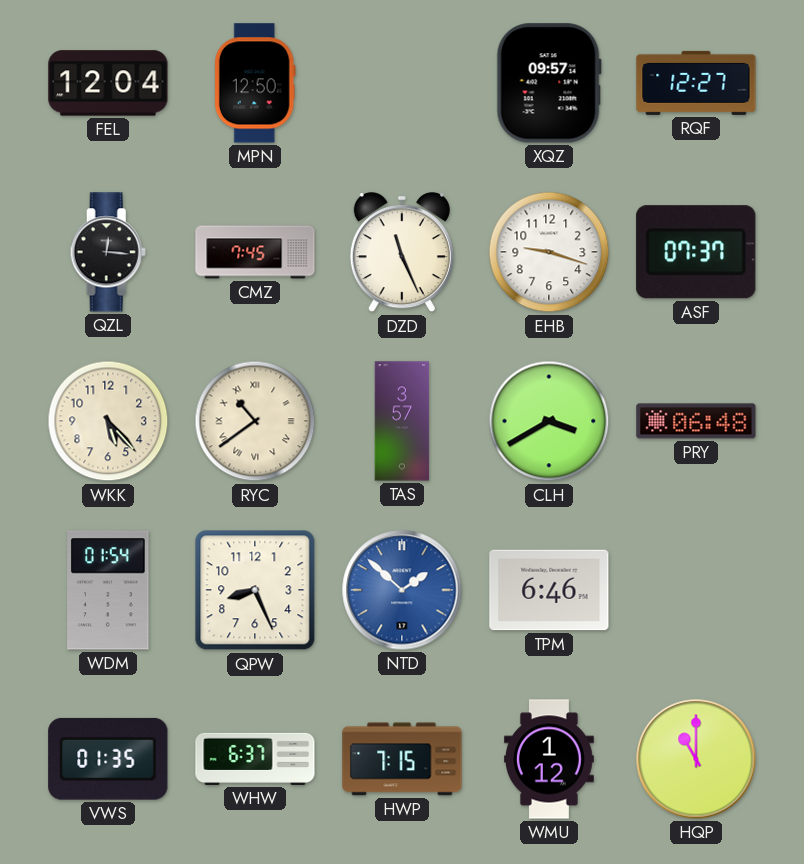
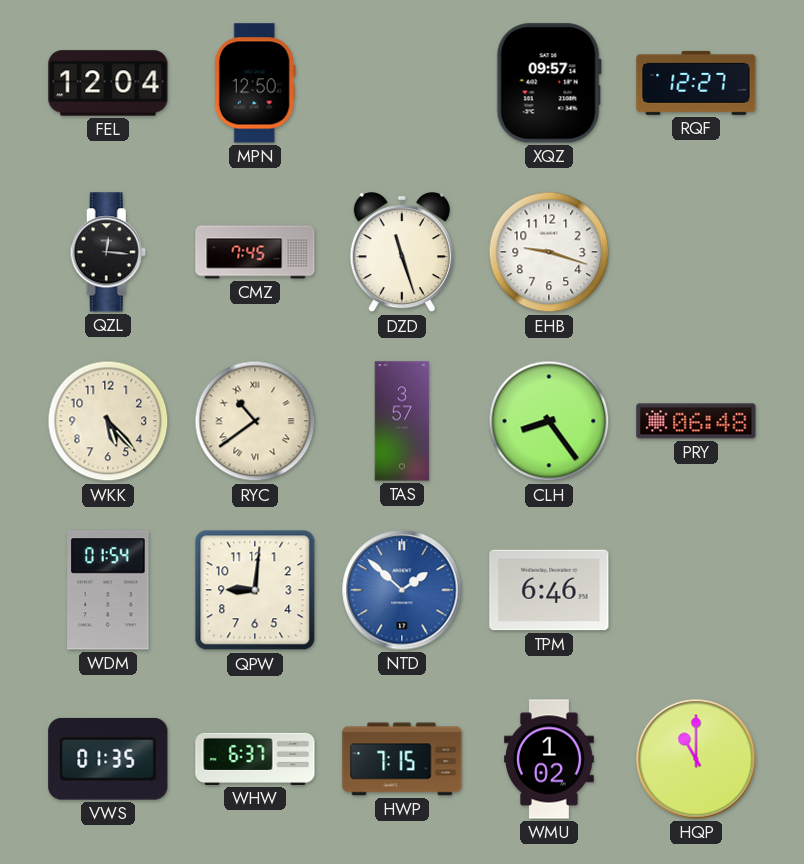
DZD: 11:26 -> 11:27
ASF: 07:37 -> none
CLH: 3:40 -> 8:24
QPW: 8:26 -> 9:01
WMU: 1:12 -> 1:02
